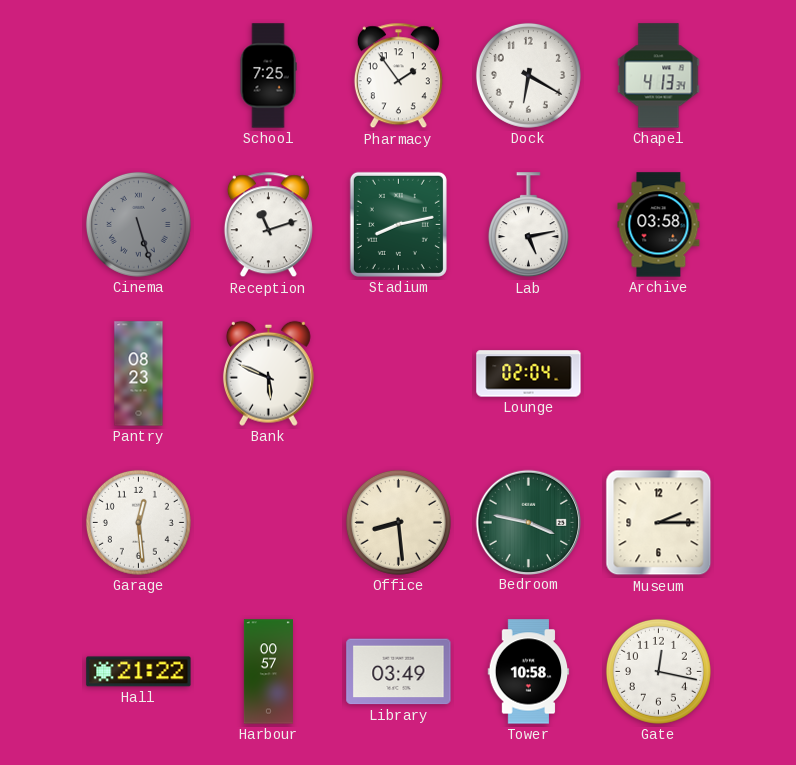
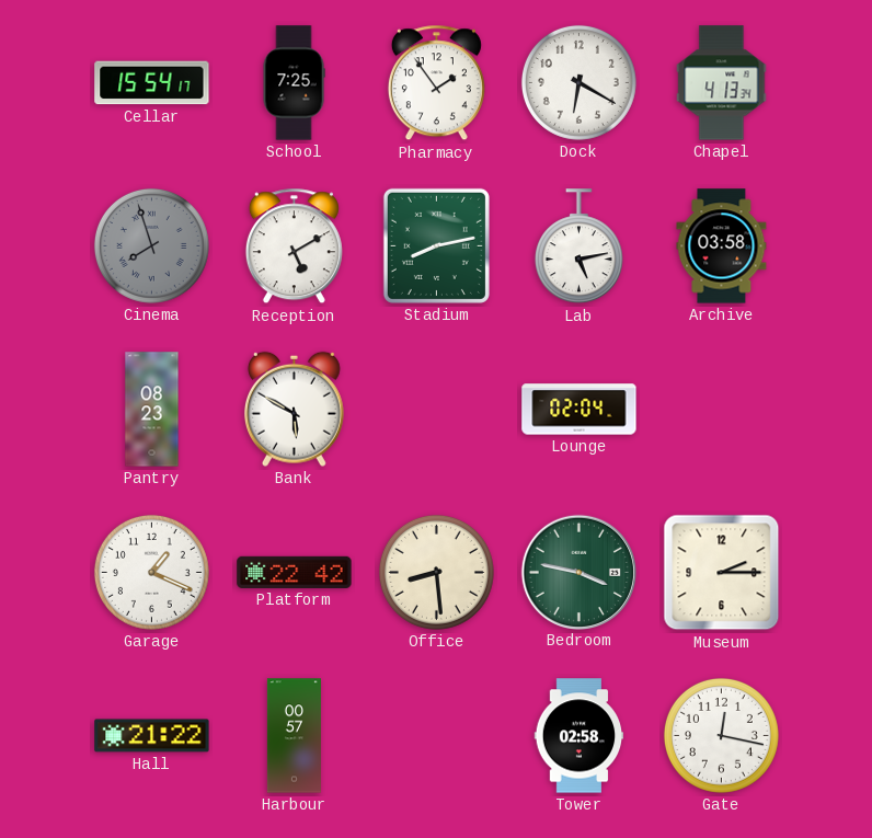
Cellar: none -> 15:54
Cinema: 5:27 -> 7:57
Reception: 11:12 -> 5:10
Bank: 5:49 -> 5:50
Garage: 12:29 -> 1:19
Platform: none -> 22:42
Library: 03:49 -> none
Tower: 10:58 -> 02:58
